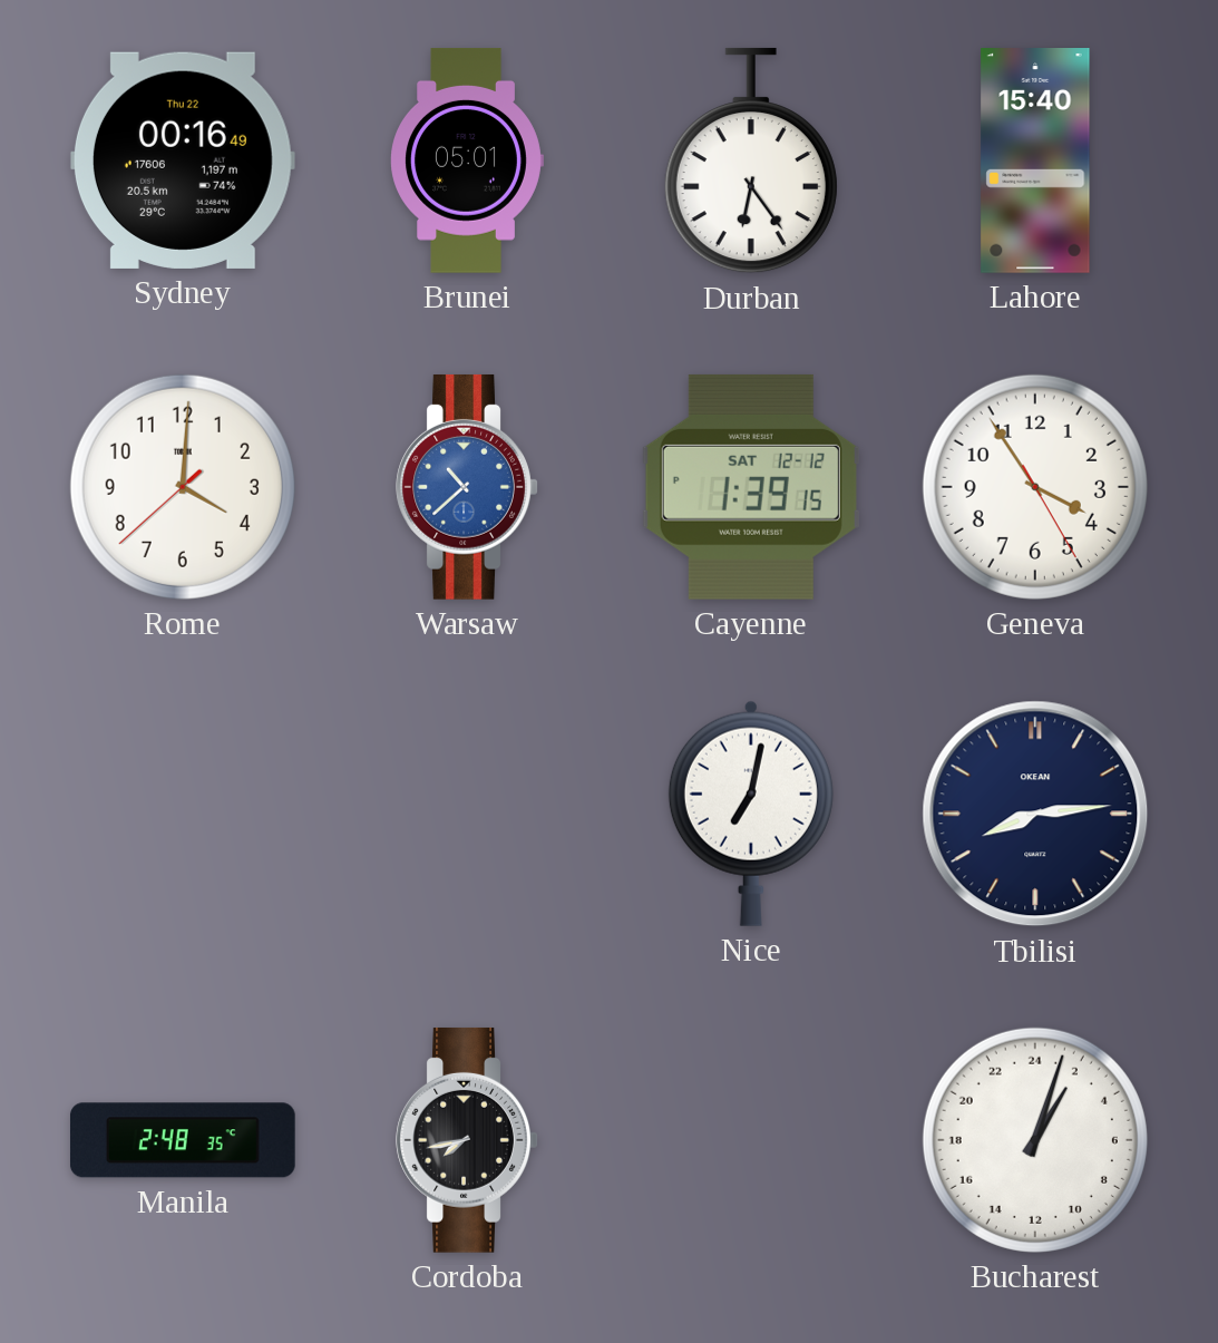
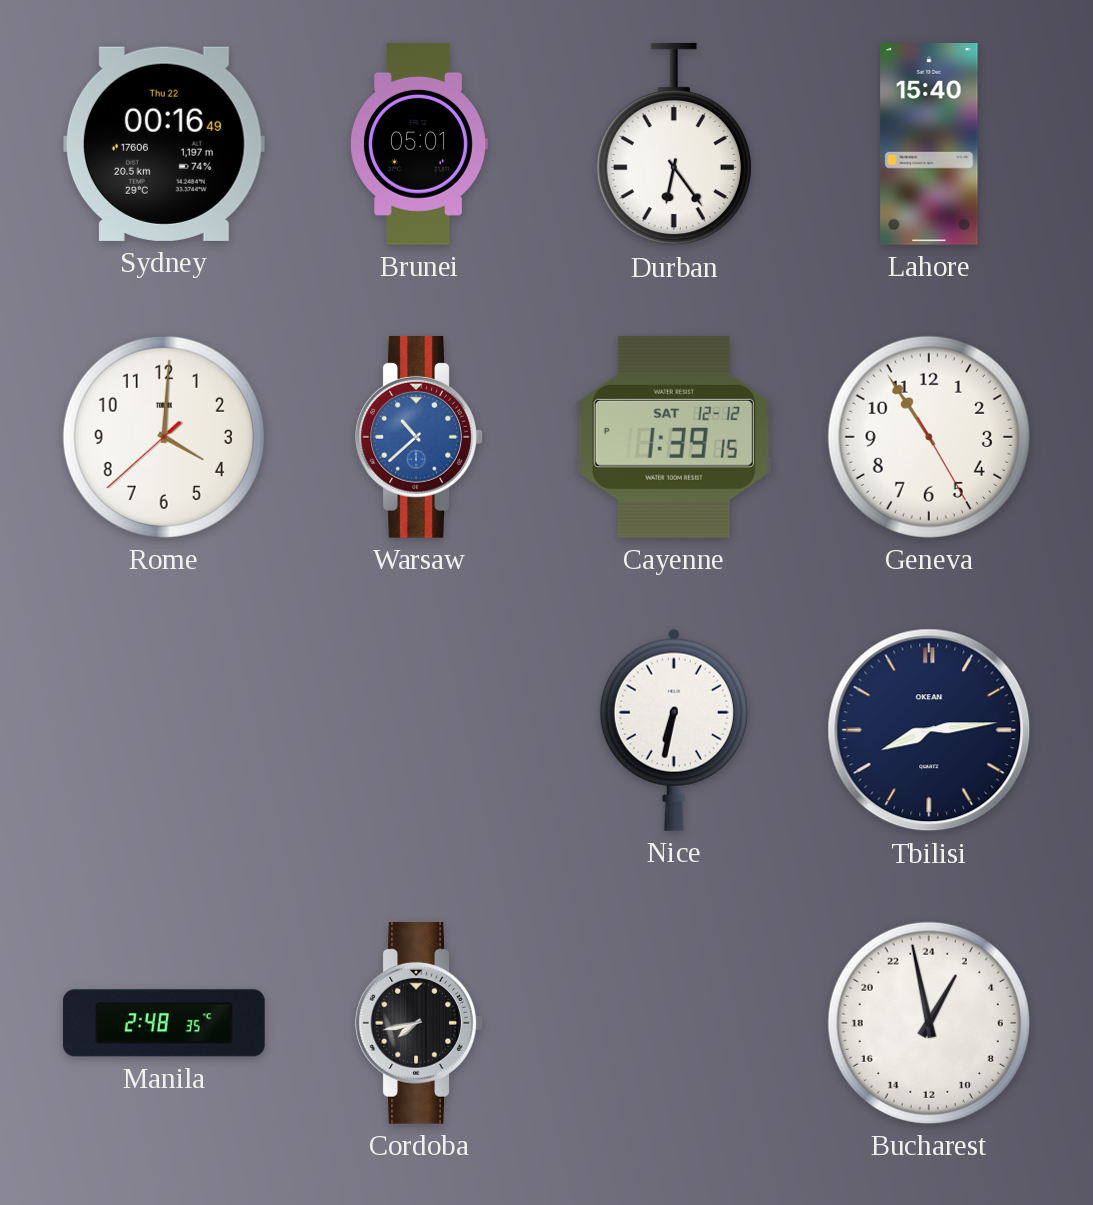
Geneva: 3:54 -> 10:54
Nice: 7:02 -> 6:32
Bucharest: 2:03 -> 1:58
